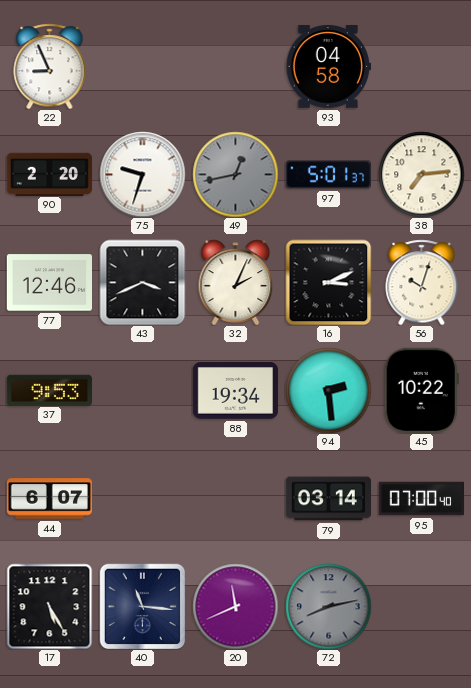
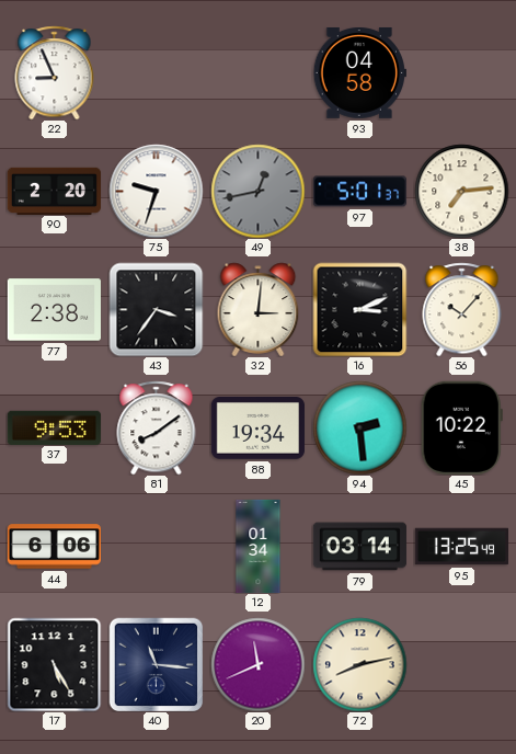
77: 12:46 -> 2:38
43: 3:41 -> 3:36
32: 2:04 -> 3:01
56: 10:03 -> 10:07
81: none -> 8:09
44: 6:07 -> 6:06
12: none -> 01:34
95: 07:00 -> 13:25
72 dial: grey -> cream
